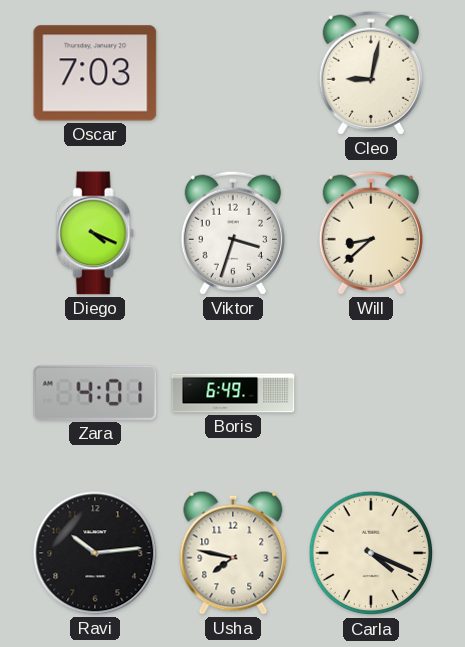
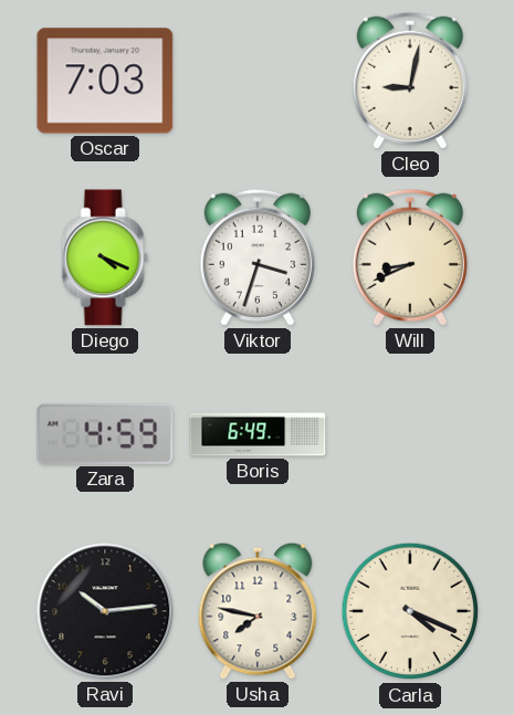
Will: 8:38 -> 8:41
Zara: 4:01 -> 4:59
